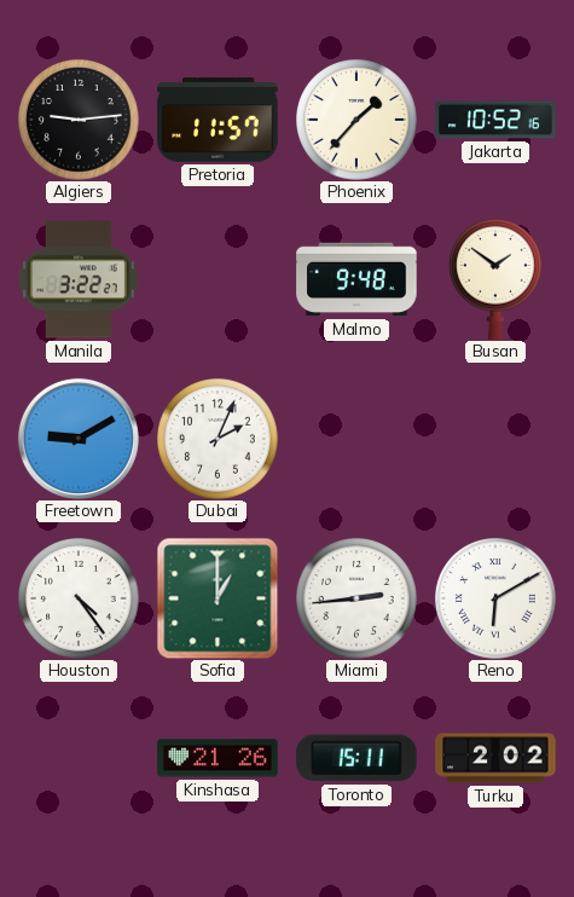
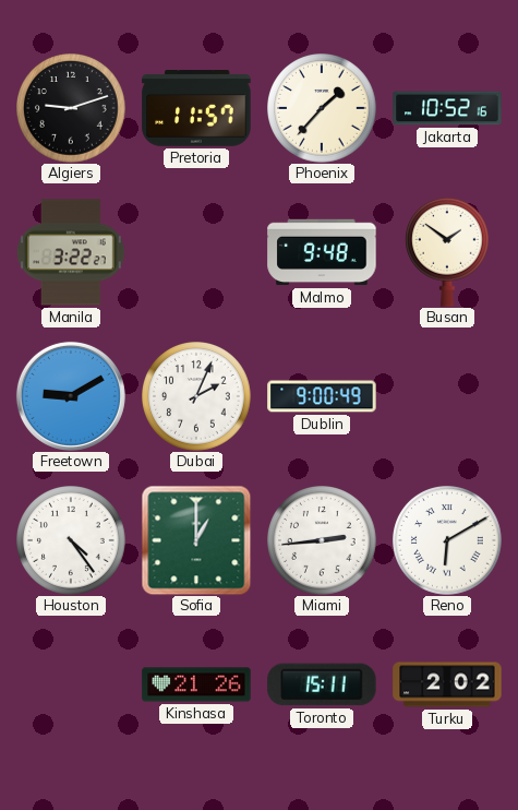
Algiers: 9:14 -> 9:12
Dublin: none -> 9:00
